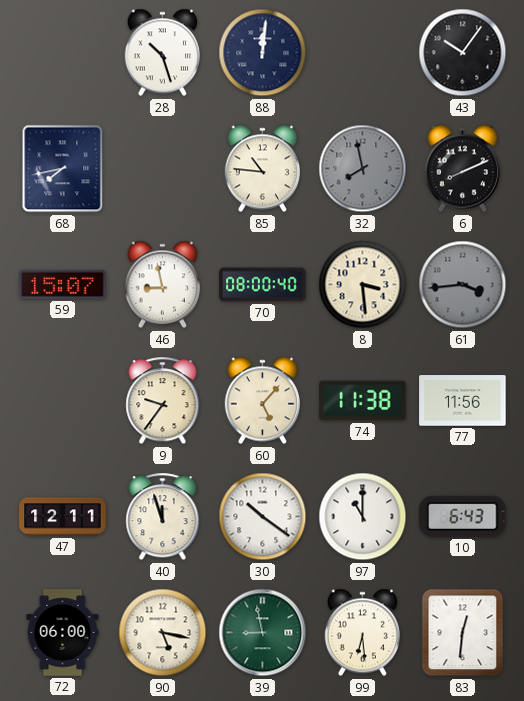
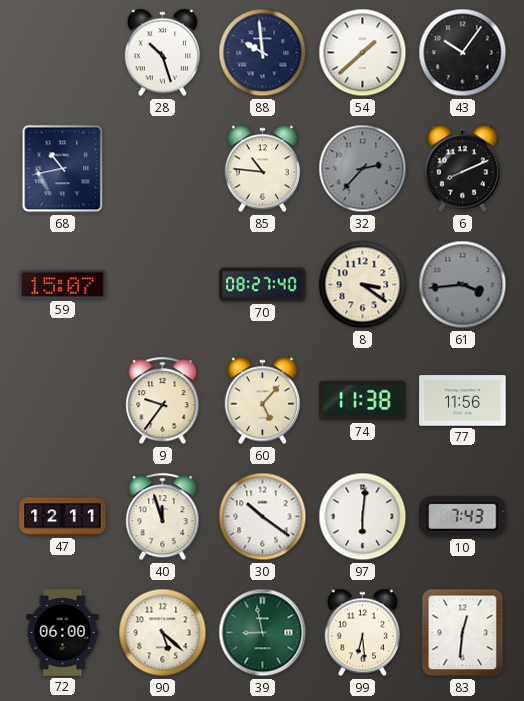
88: 12:01 -> 9:59
54: none -> 1:38
68: 7:43 -> 10:43
32: 7:58 -> 2:37
46: 8:58 -> none
70: 08:00 -> 08:27
8: 3:29 -> 3:21
97: 11:00 -> 6:01
10: 6:43 -> 7:43
90: 5:17 -> 5:22
